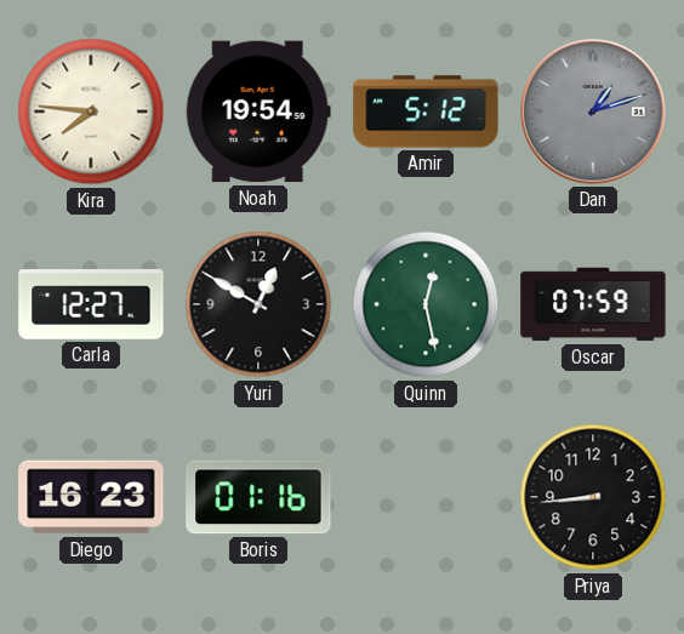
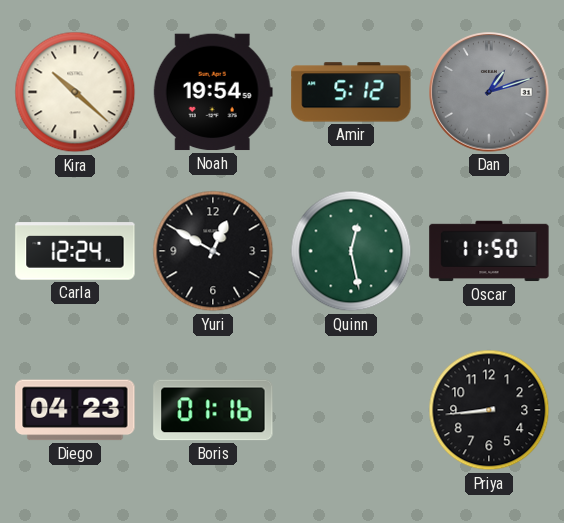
Kira: 7:46 -> 10:22
Carla: 12:27 -> 12:24
Oscar: 07:59 -> 11:50
Diego: 16:23 -> 04:23
